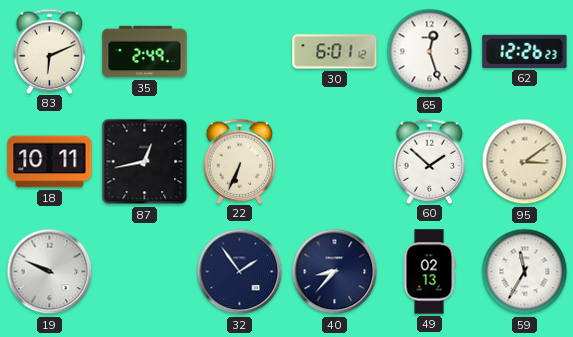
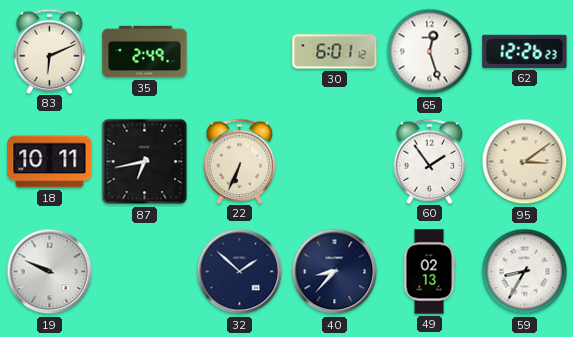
87: 12:43 -> 6:43
60: 1:52 -> 1:54
32: 1:54 -> 1:52
59: 11:35 -> 8:35
